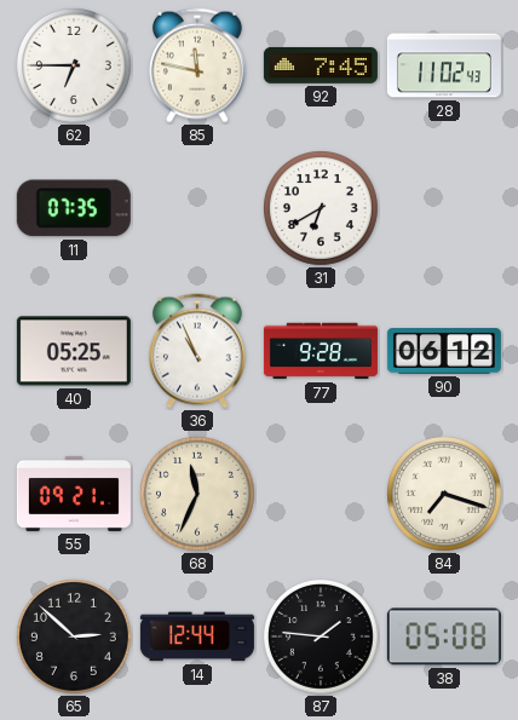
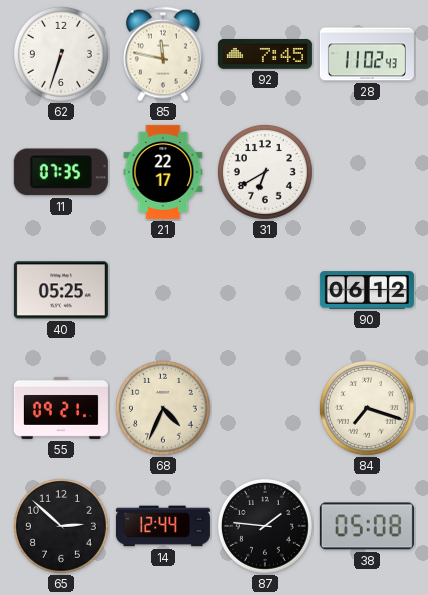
62: 6:45 -> 6:33
21: none -> 22:17
36: 10:56 -> none
77: 9:28 -> none
68: 11:34 -> 4:34
